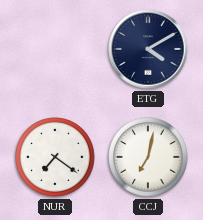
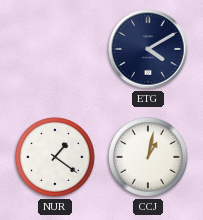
NUR: 7:21 -> 1:21
CCJ: 7:02 -> 1:02
